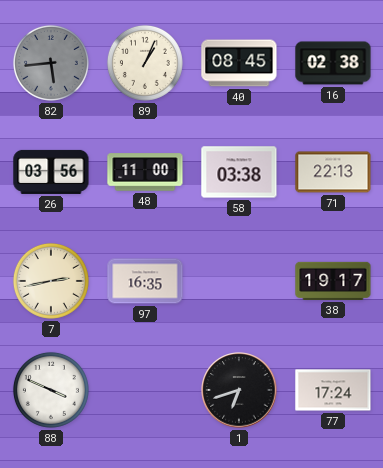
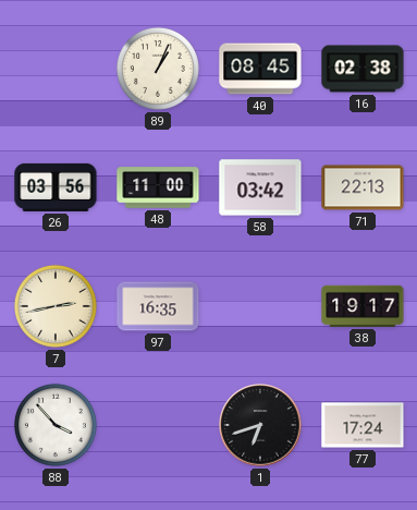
82: 5:44 -> none
58: 03:38 -> 03:42
88: 3:49 -> 3:53
